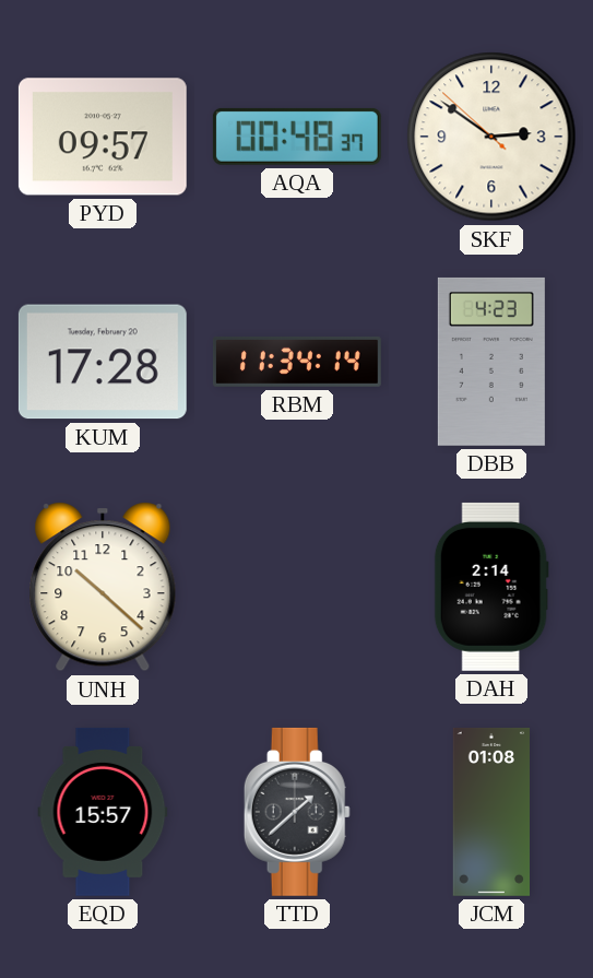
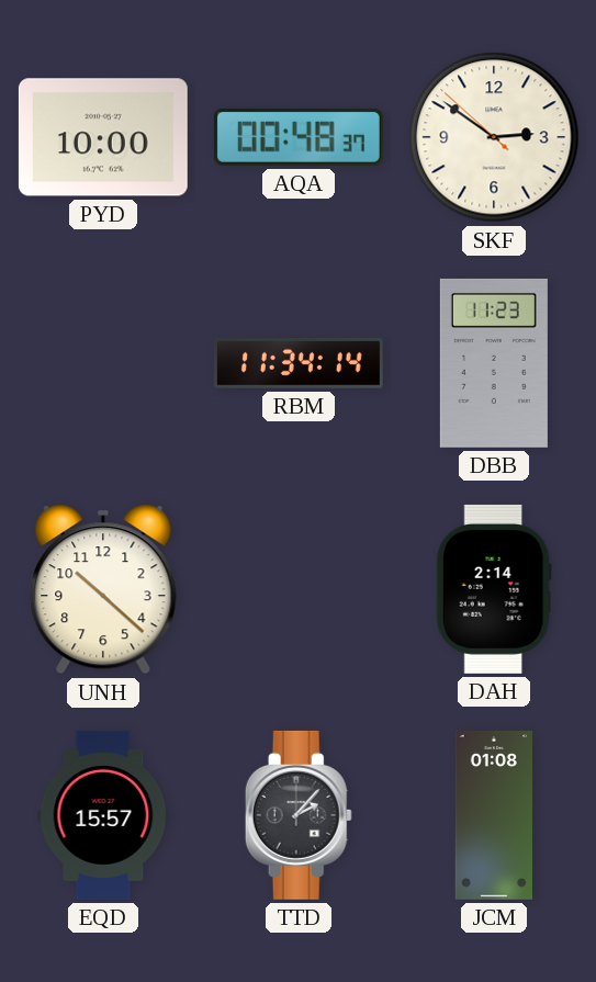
PYD: 09:57 -> 10:00
KUM: 17:28 -> none
DBB: 4:23 -> 11:23
TTD: 1:38 -> 2:07
